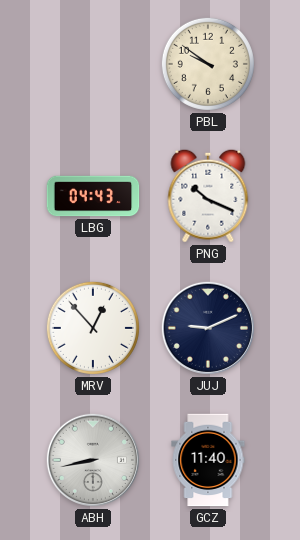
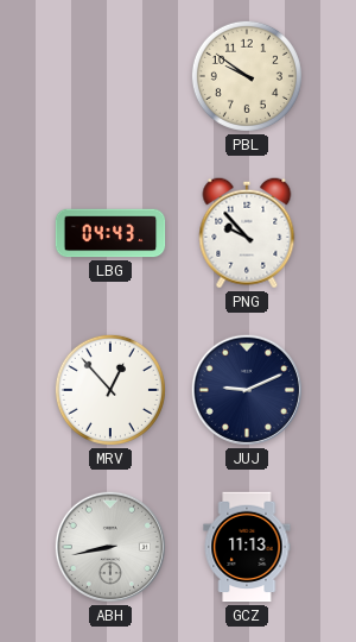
PNG: 10:19 -> 9:53
GCZ: 11:40 -> 11:13
